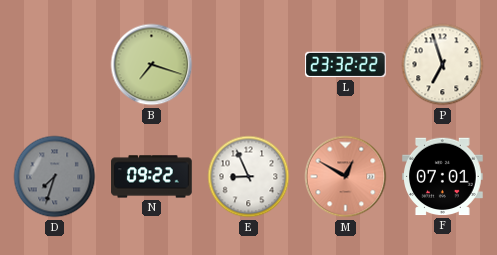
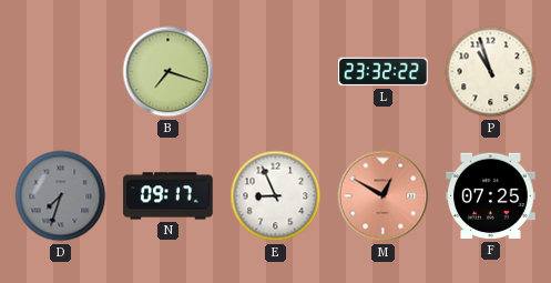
P: 6:57 -> 10:57
N: 09:22 -> 09:17
F: 07:01 -> 07:25
